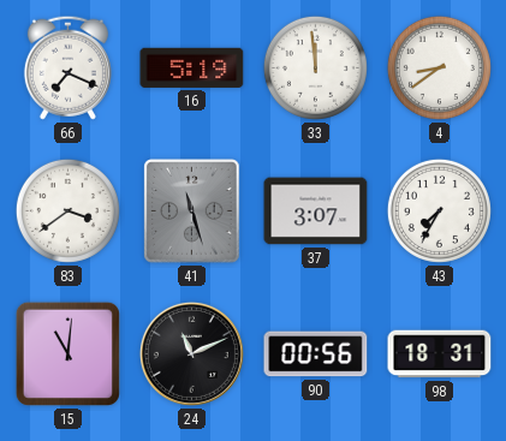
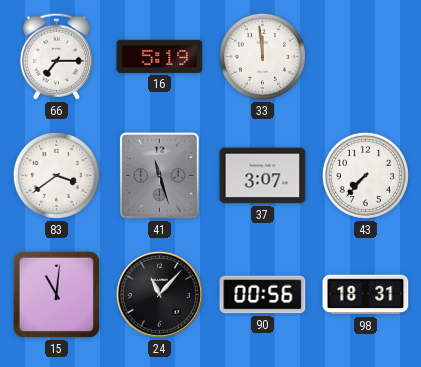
66: 7:19 -> 7:15
4: 8:39 -> none
43: 7:35 -> 7:37
24: 11:11 -> 11:07
